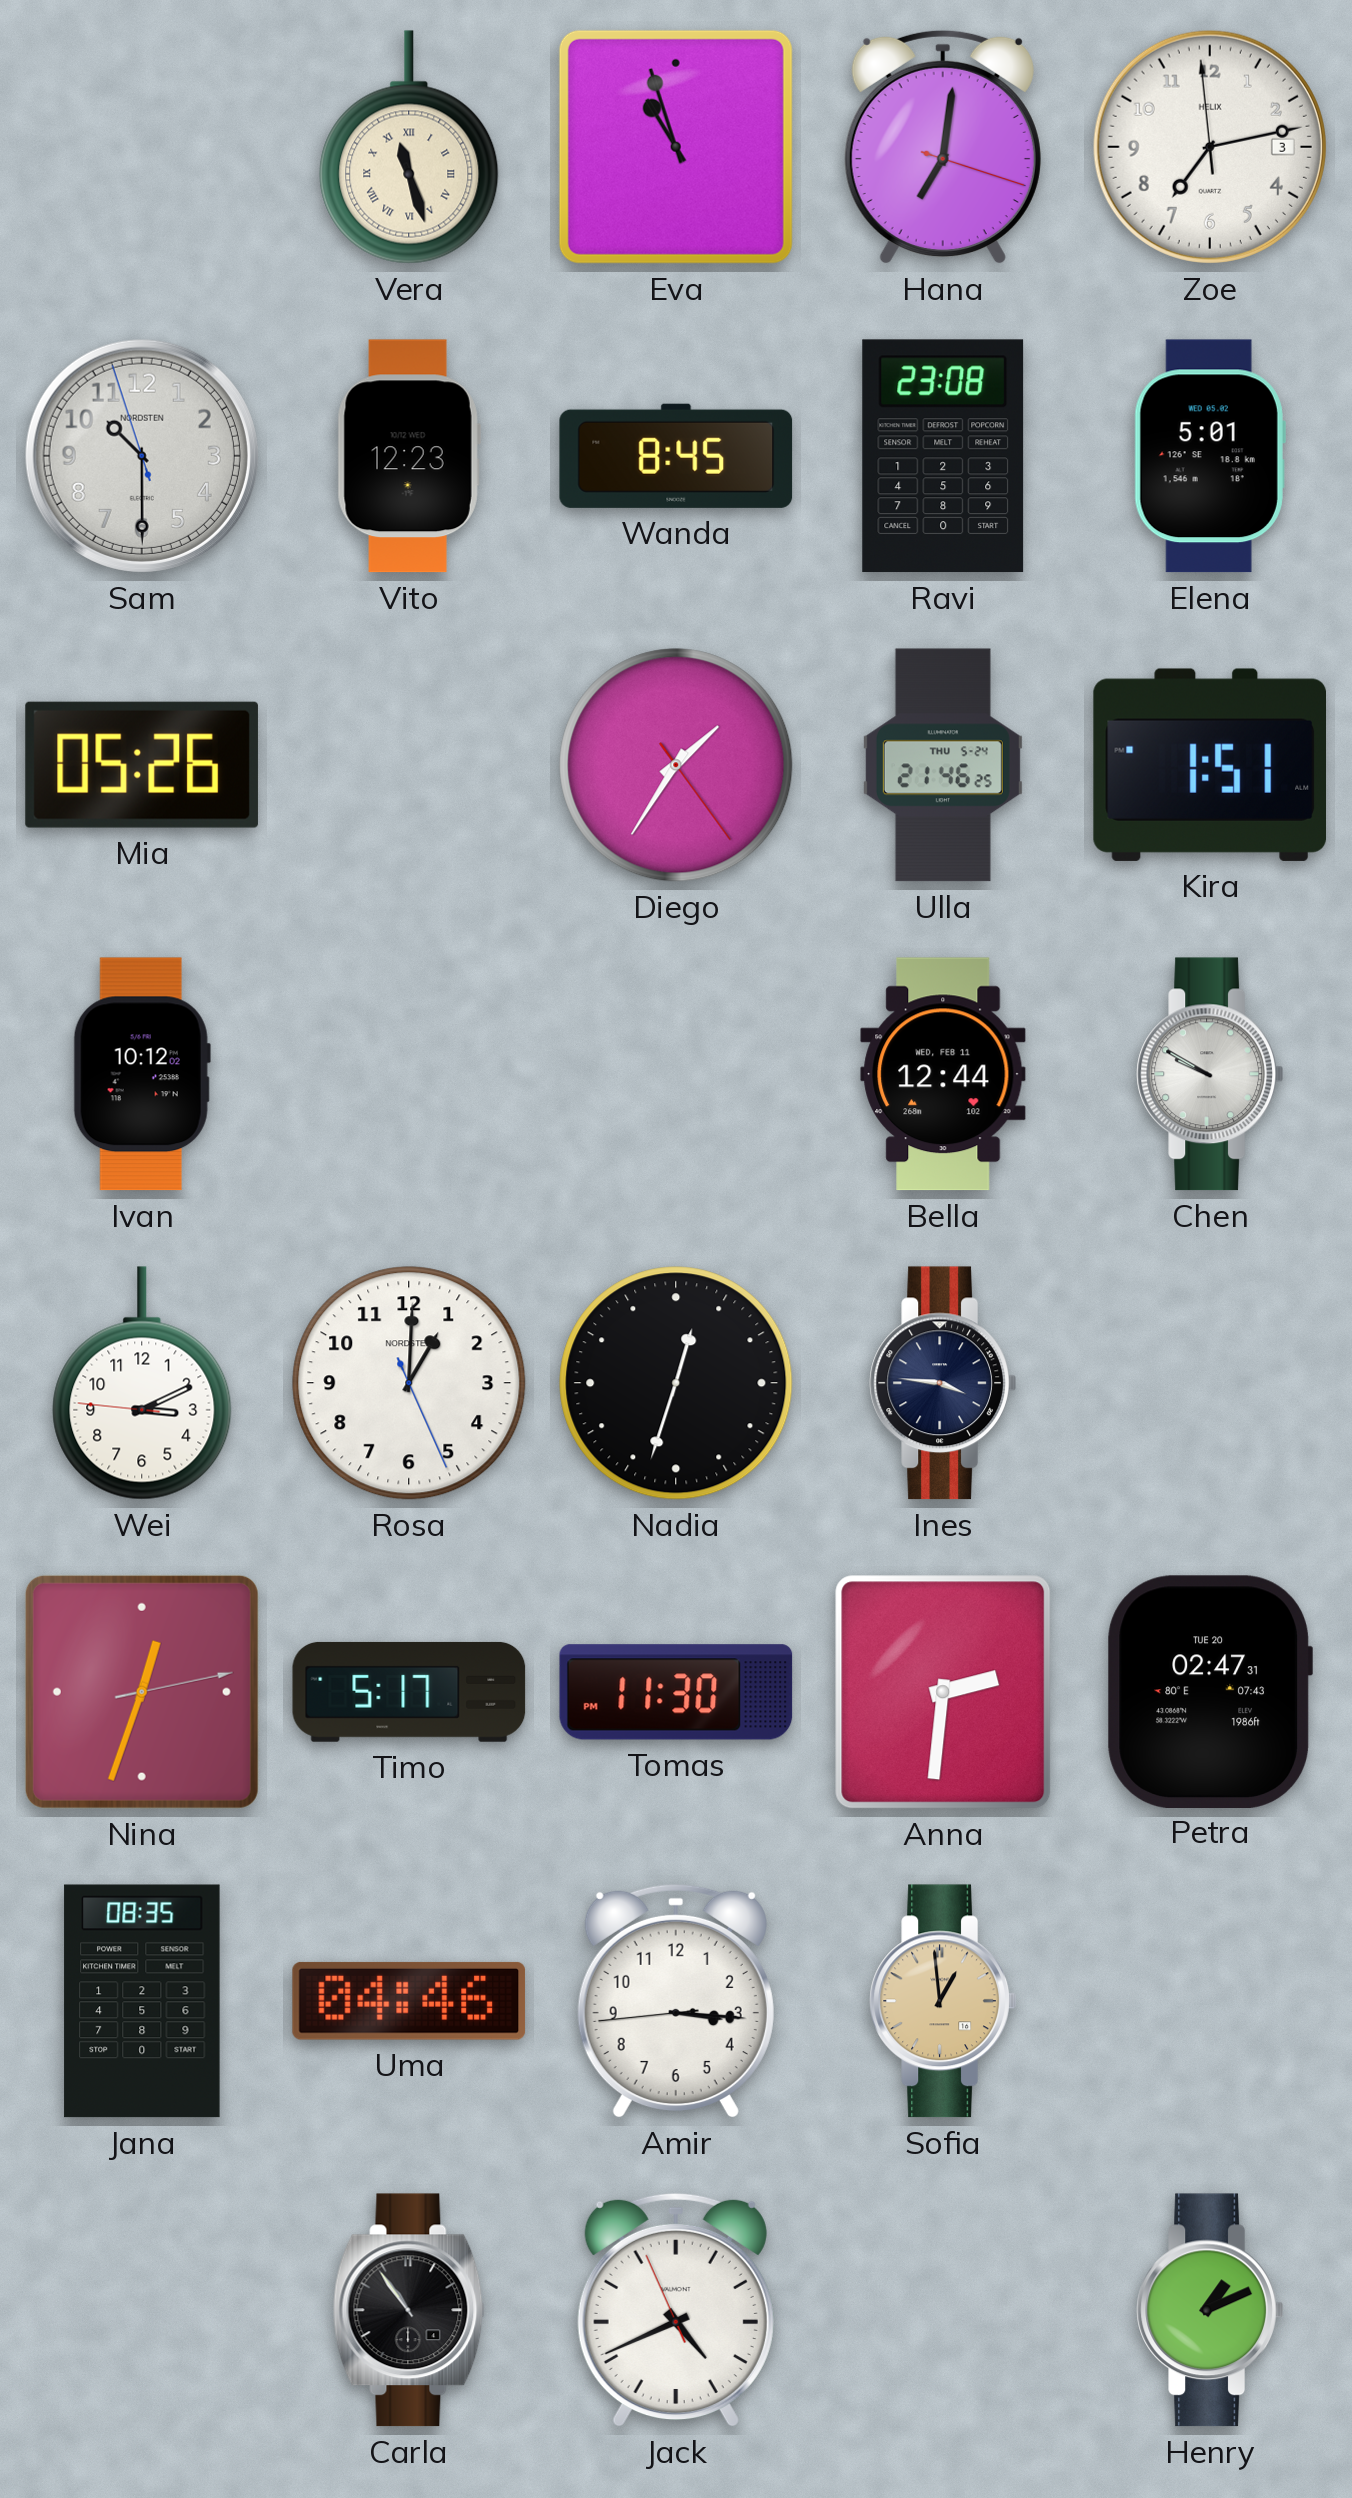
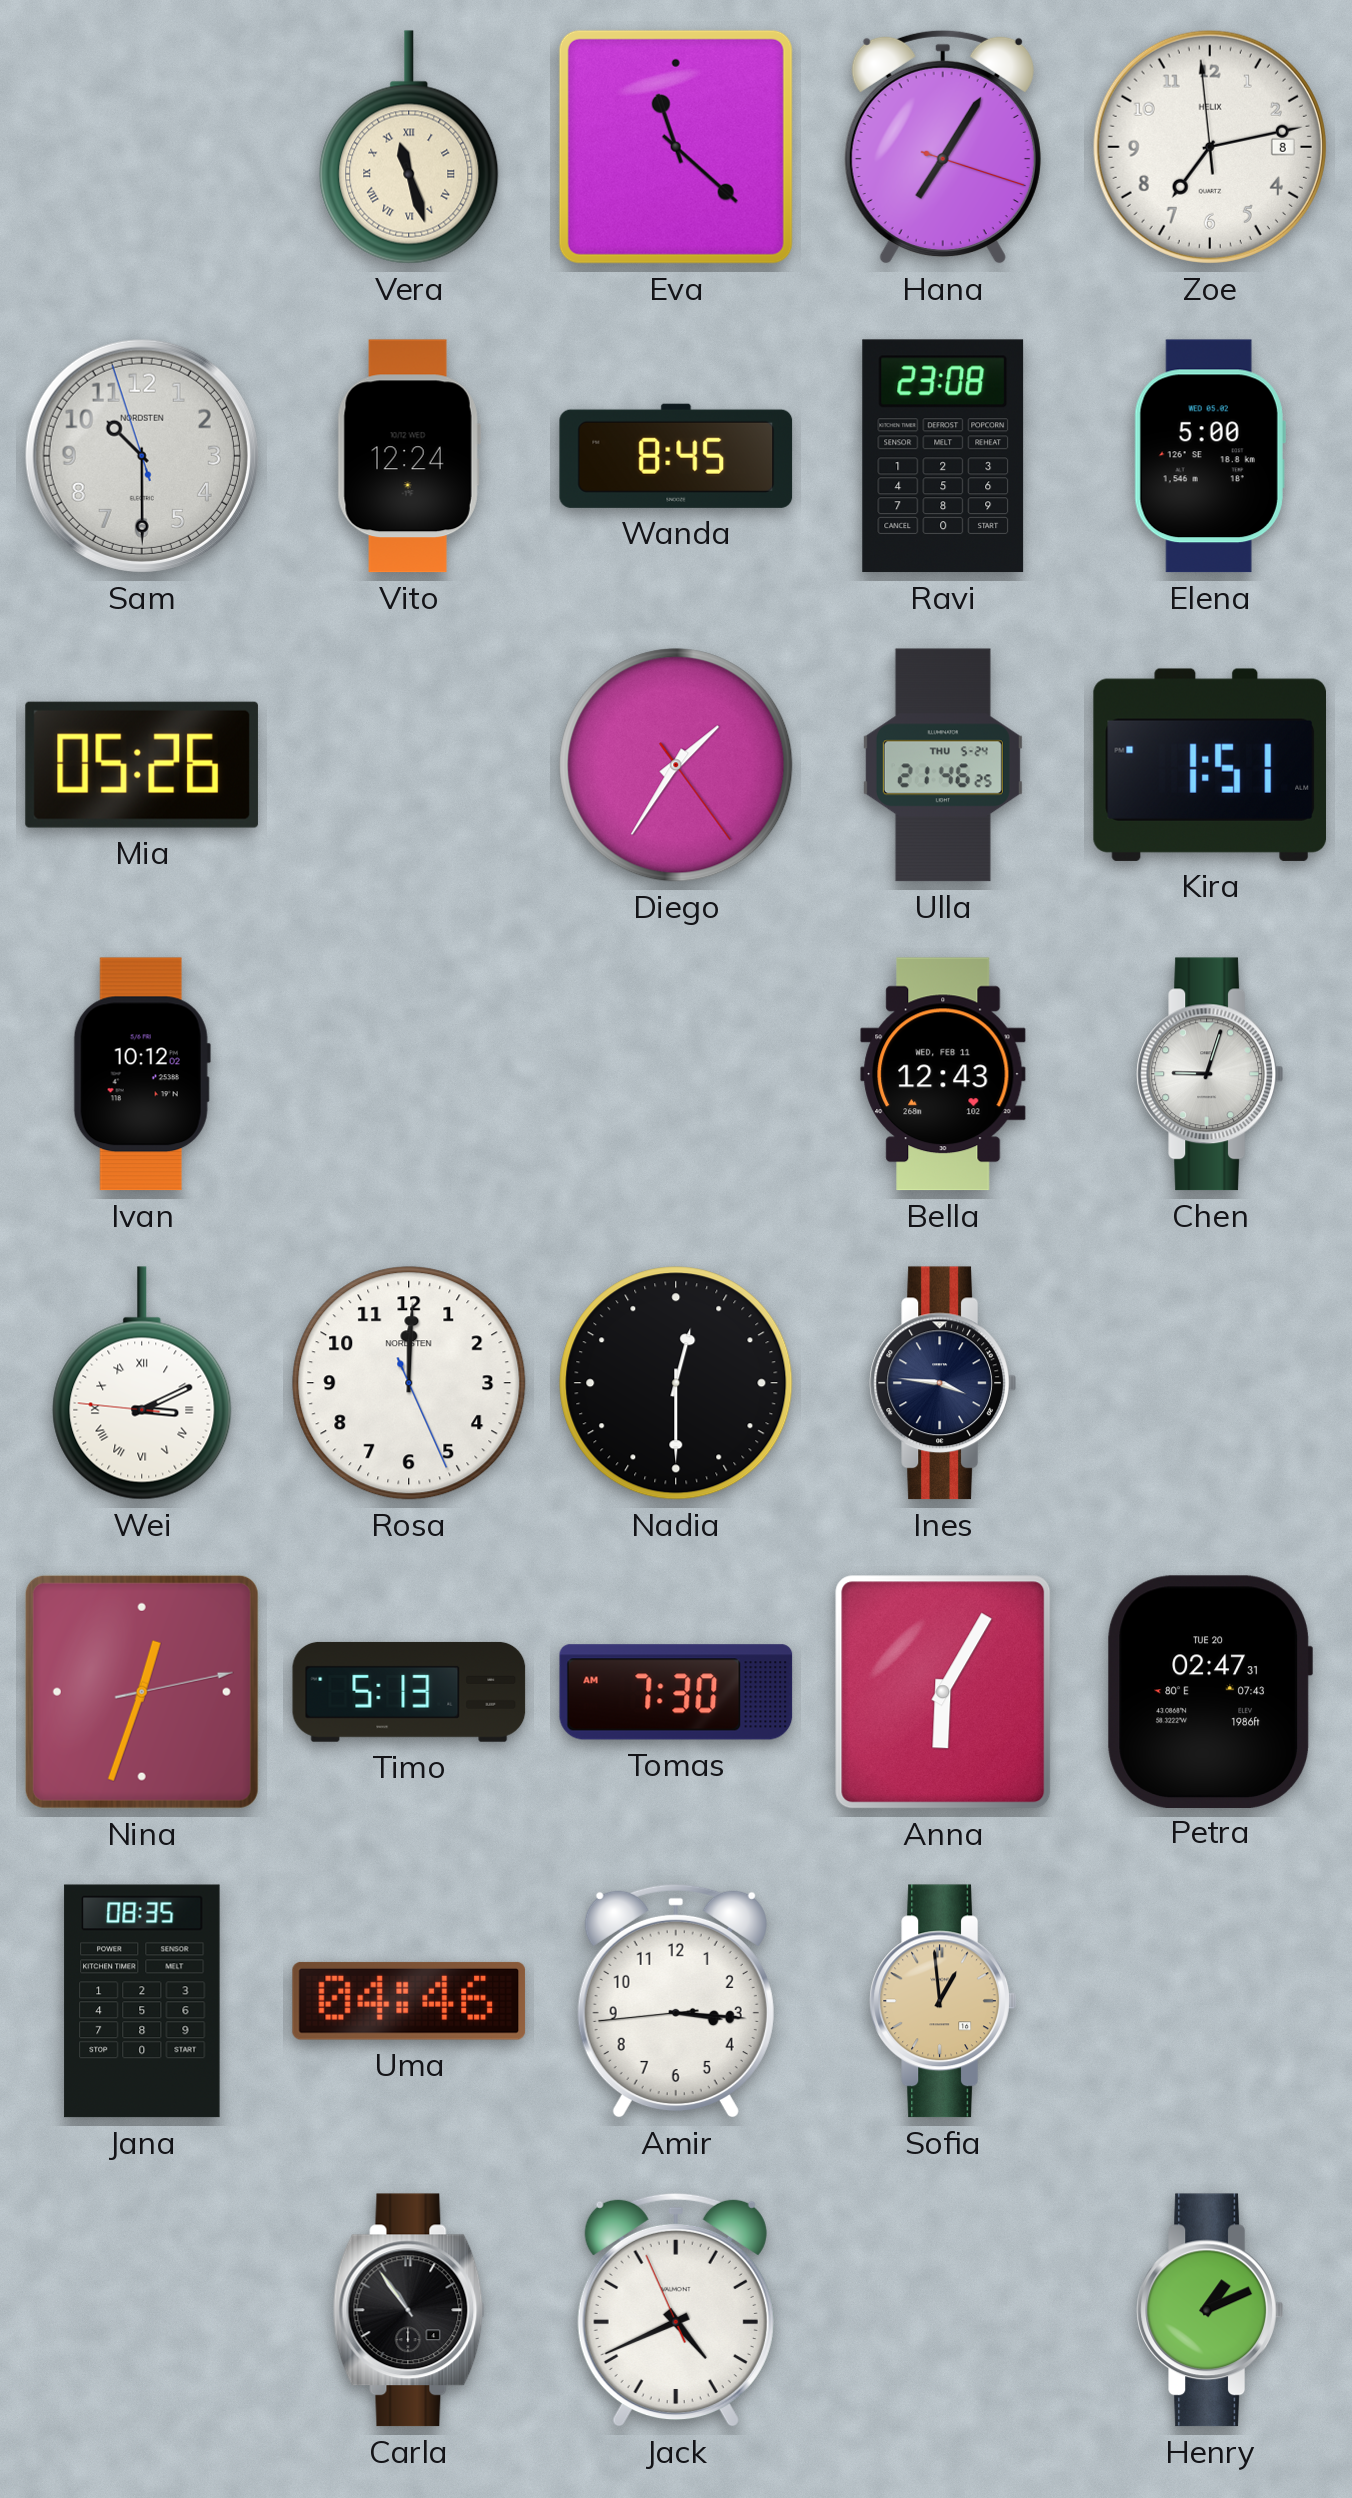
Eva: 10:57 -> 11:22
Hana: 7:01 -> 7:05
Zoe date: 3 -> 8
Vito: 12:23 -> 12:24
Elena: 5:01 -> 5:00
Bella: 12:44 -> 12:43
Chen: 9:50 -> 9:03
Wei numerals: Arabic -> Roman
Rosa: 1:00 -> 12:00
Nadia: 12:33 -> 12:30
Timo: 5:17 -> 5:13
Tomas: 11:30 -> 7:30
Anna: 2:31 -> 6:05
